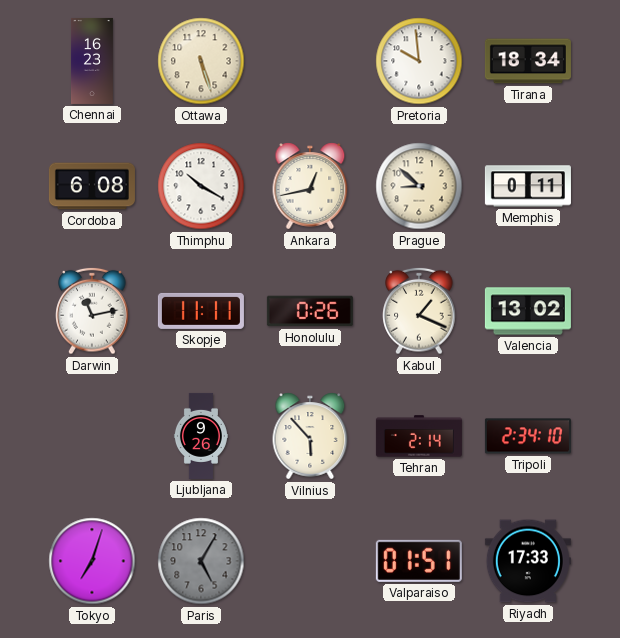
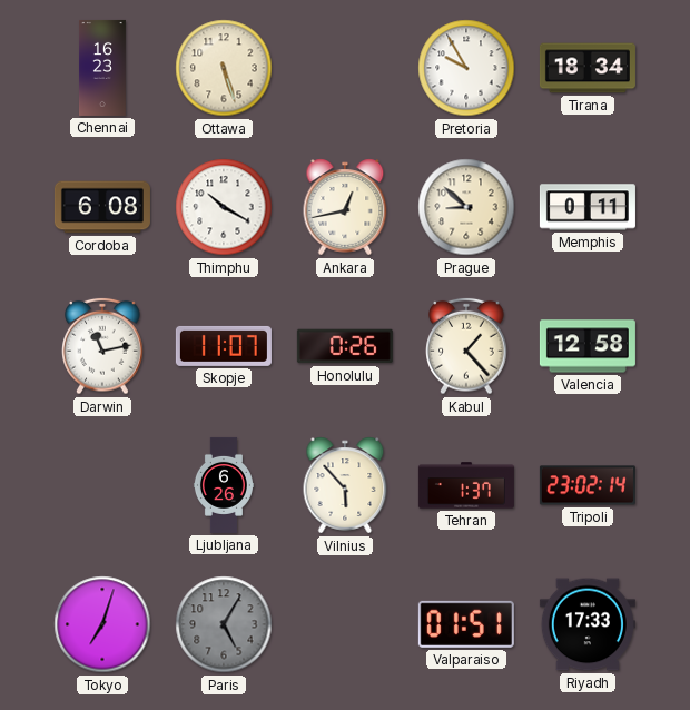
Pretoria: 9:59 -> 9:55
Skopje: 11:11 -> 11:07
Kabul: 1:19 -> 1:23
Valencia: 13:02 -> 12:58
Ljubljana: 9:26 -> 6:26
Tehran: 2:14 -> 1:37
Tripoli: 2:34 -> 23:02
